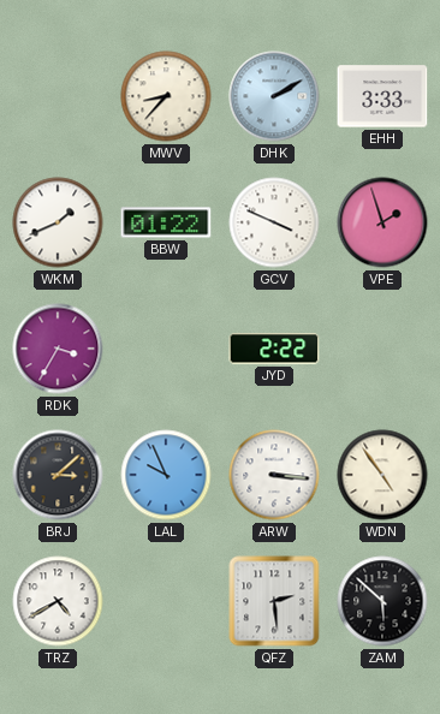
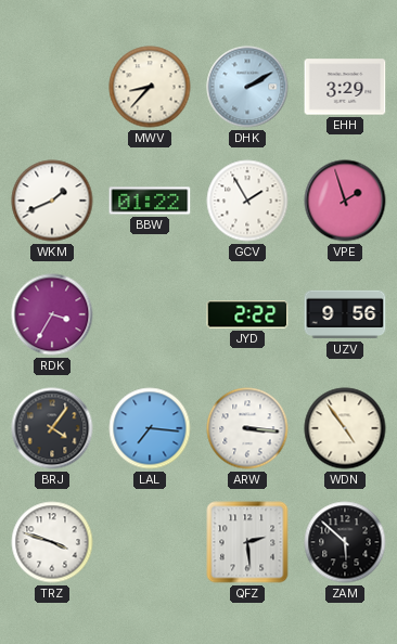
EHH: 3:33 -> 3:29
GCV: 3:49 -> 1:55
UZV: none -> 9:56
BRJ: 3:08 -> 4:06
LAL: 9:56 -> 7:16
TRZ: 4:40 -> 3:48
